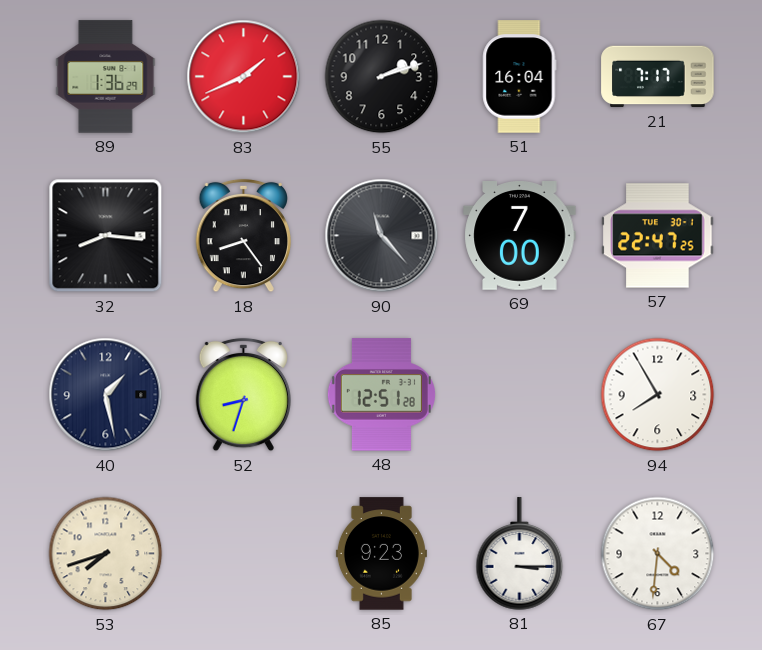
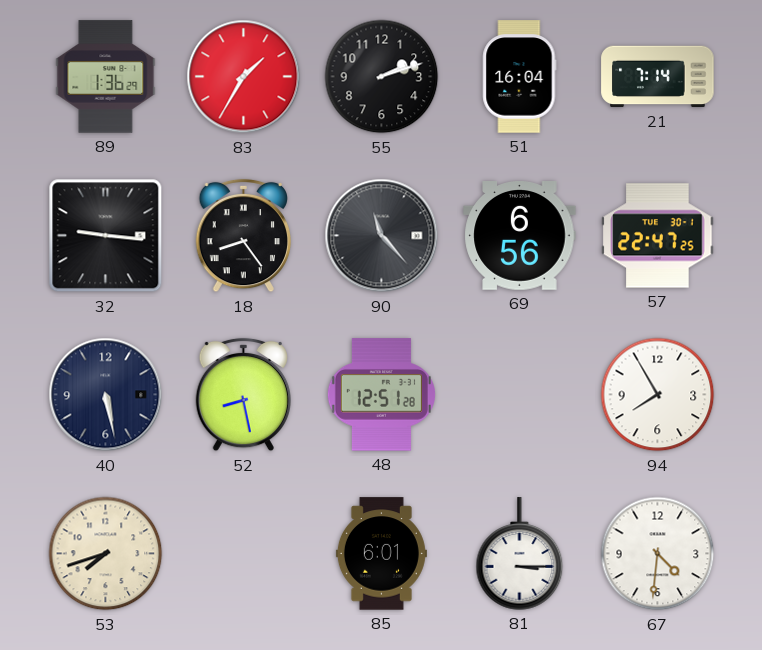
83: 1:41 -> 1:35
21: 7:17 -> 7:14
32: 8:16 -> 9:16
69: 7:00 -> 6:56
40: 1:28 -> 5:28
52: 8:33 -> 8:28
85: 9:23 -> 6:01
